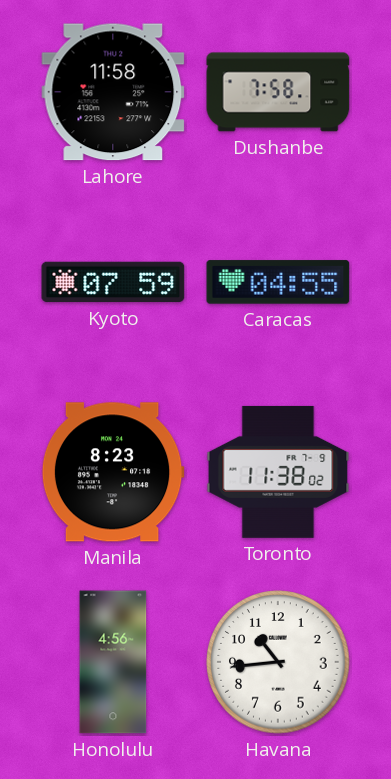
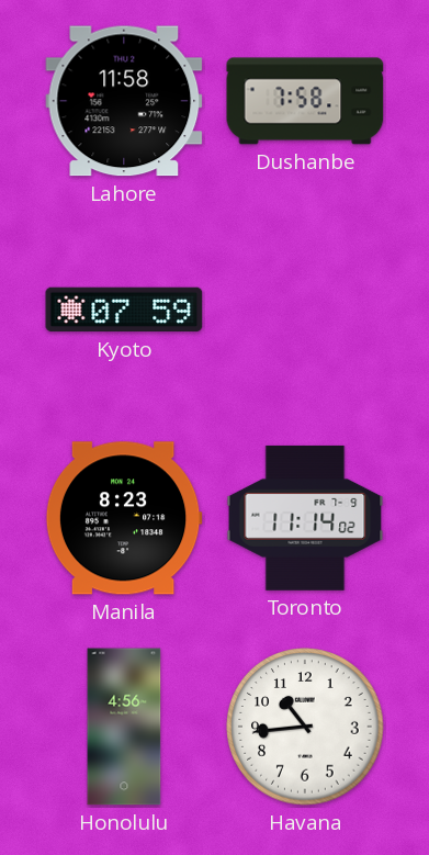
Caracas: 04:55 -> none
Toronto: 11:38 -> 11:14
